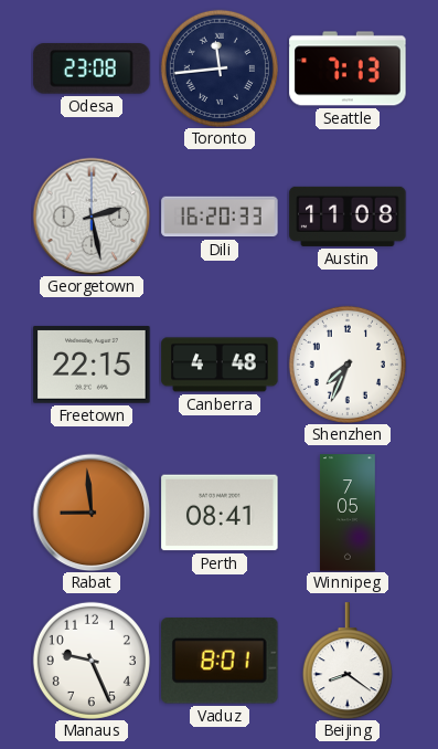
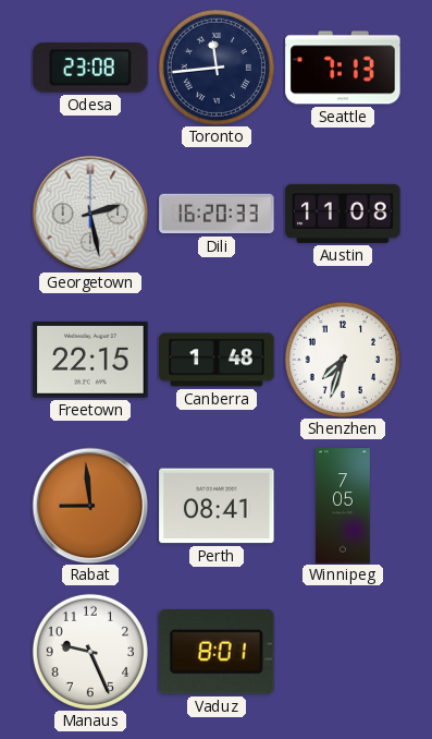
Canberra: 4:48 -> 1:48
Shenzhen: 7:34 -> 7:33
Beijing: 8:21 -> none
